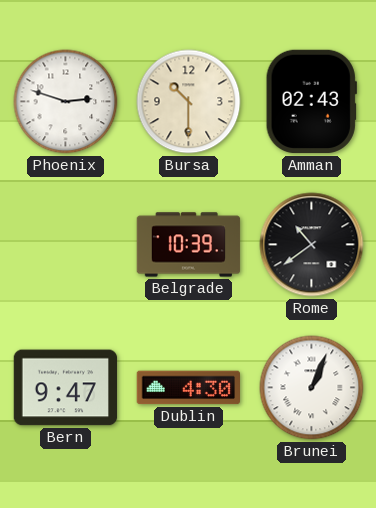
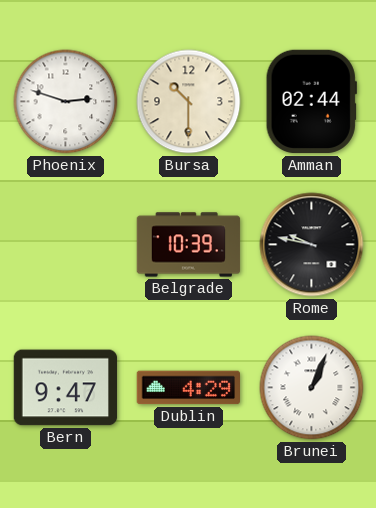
Amman: 02:43 -> 02:44
Rome: 10:39 -> 9:47
Dublin: 4:30 -> 4:29
